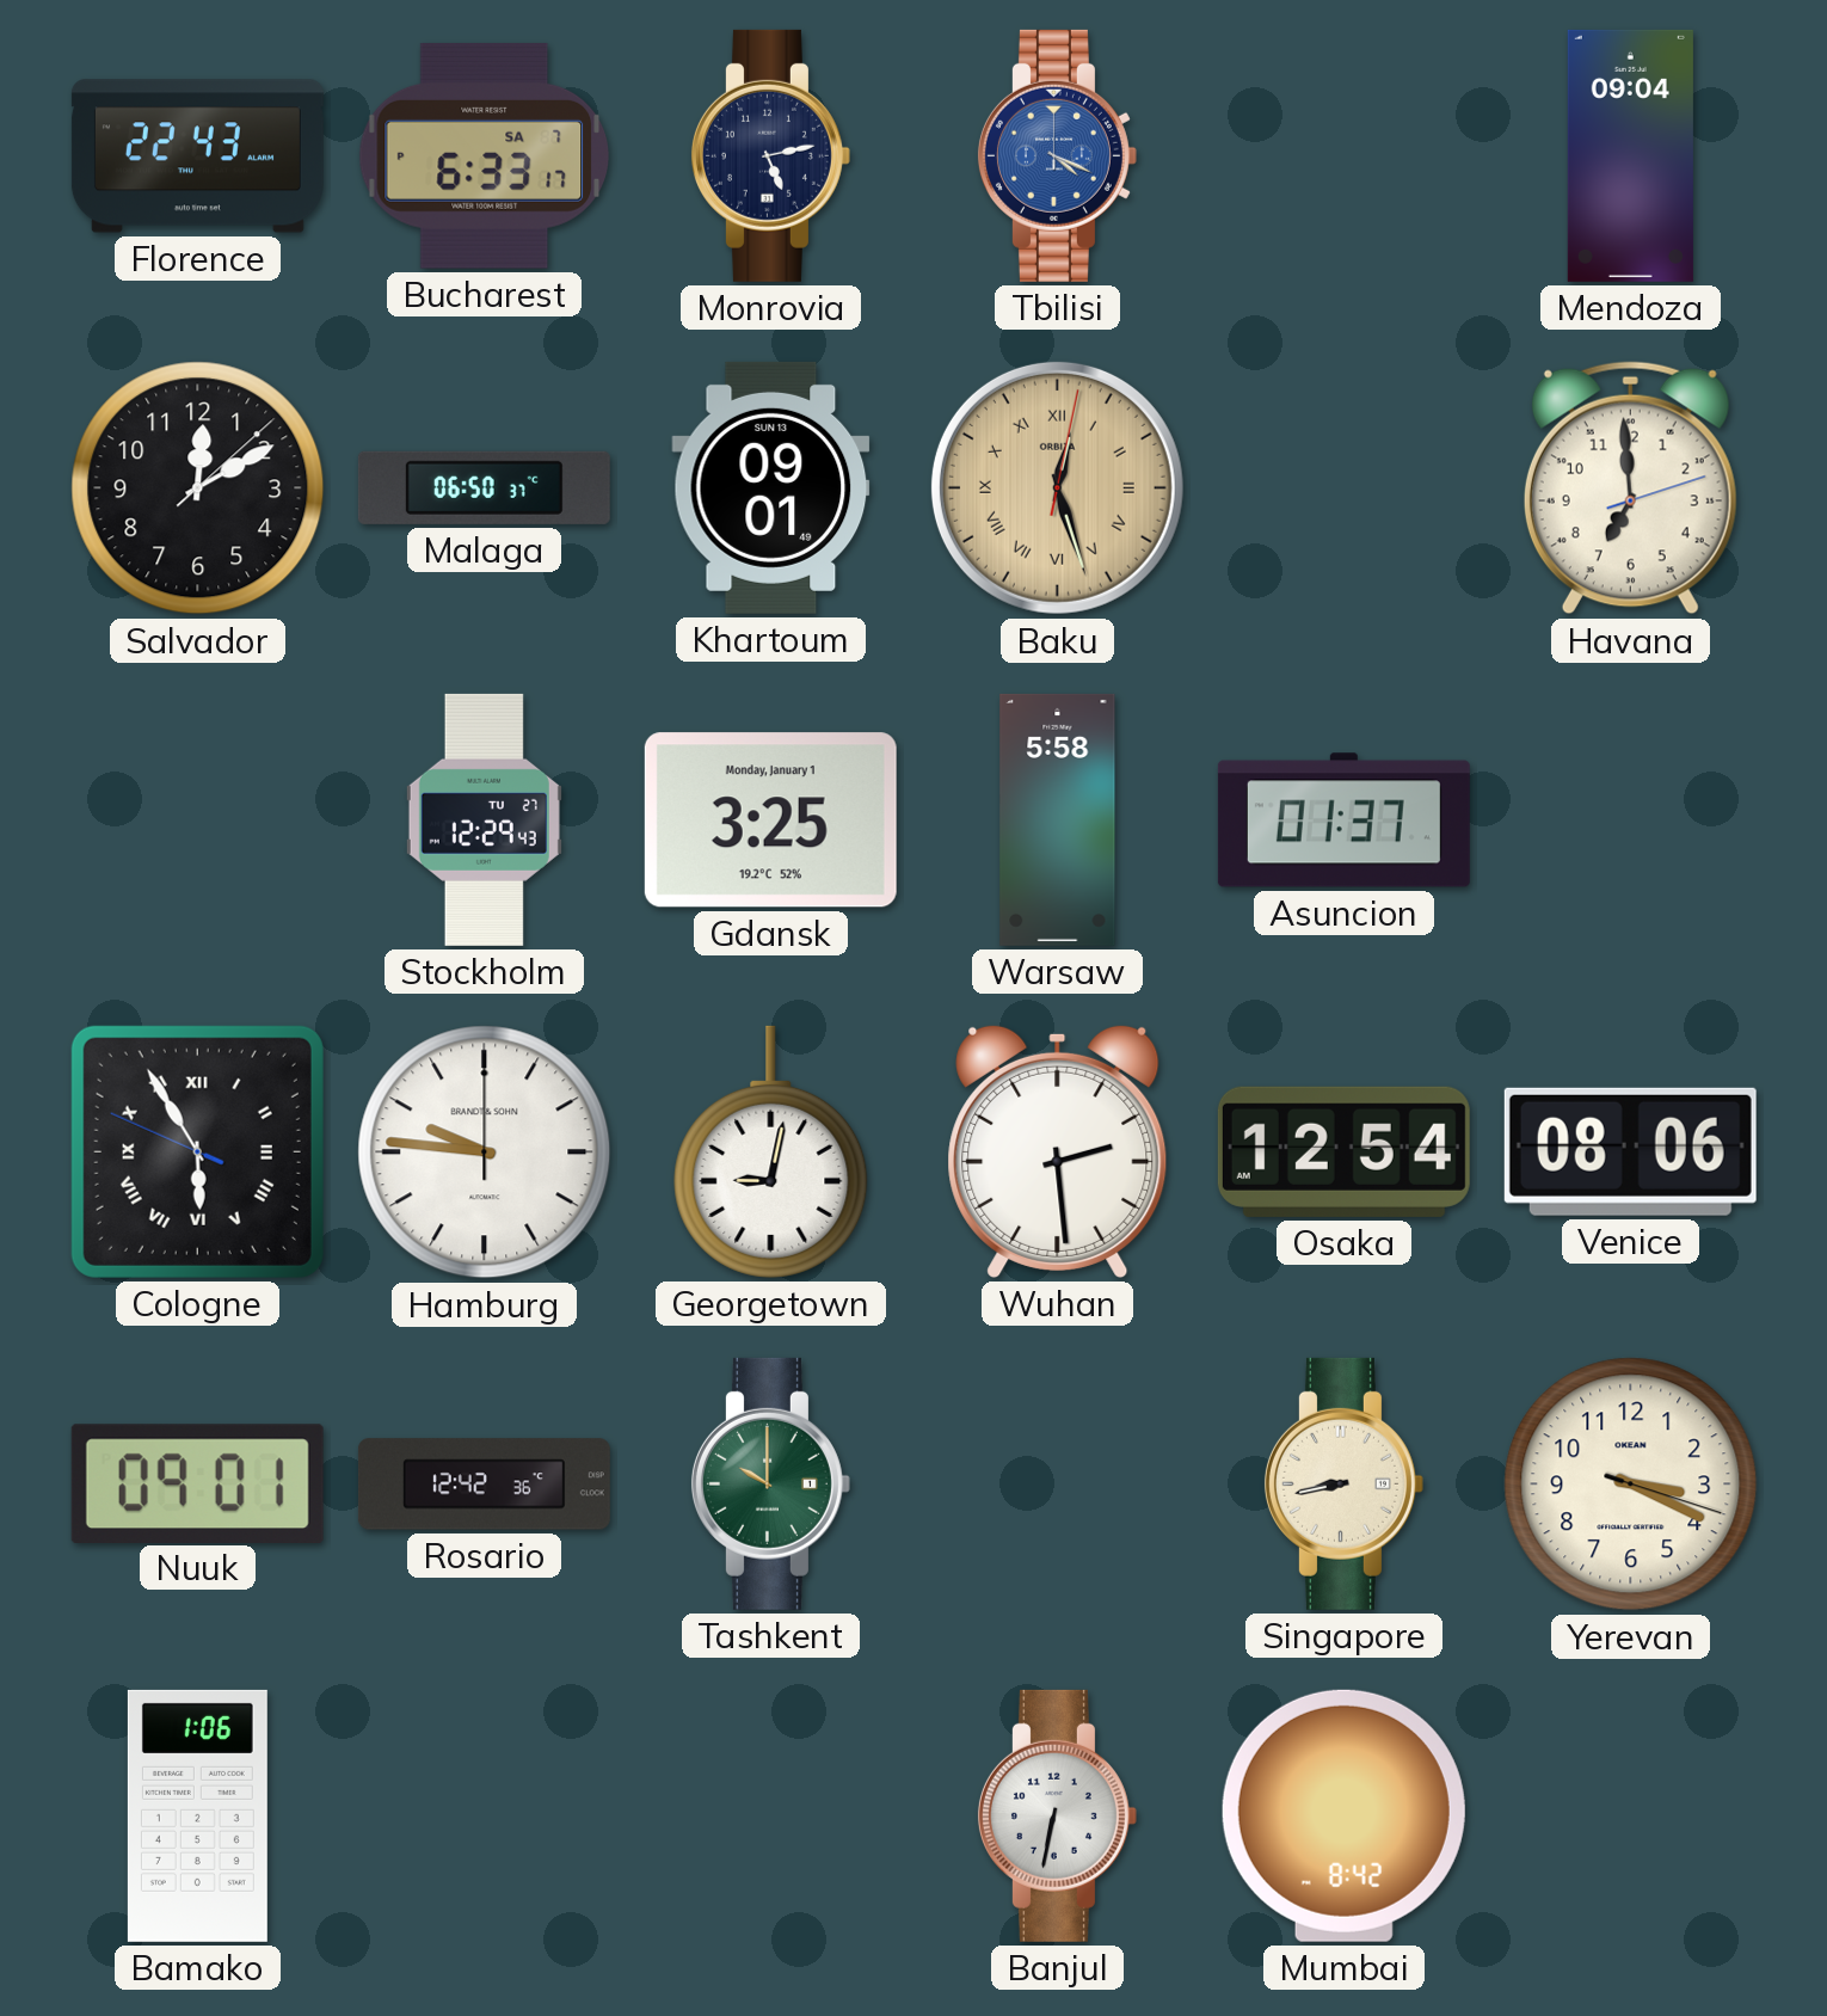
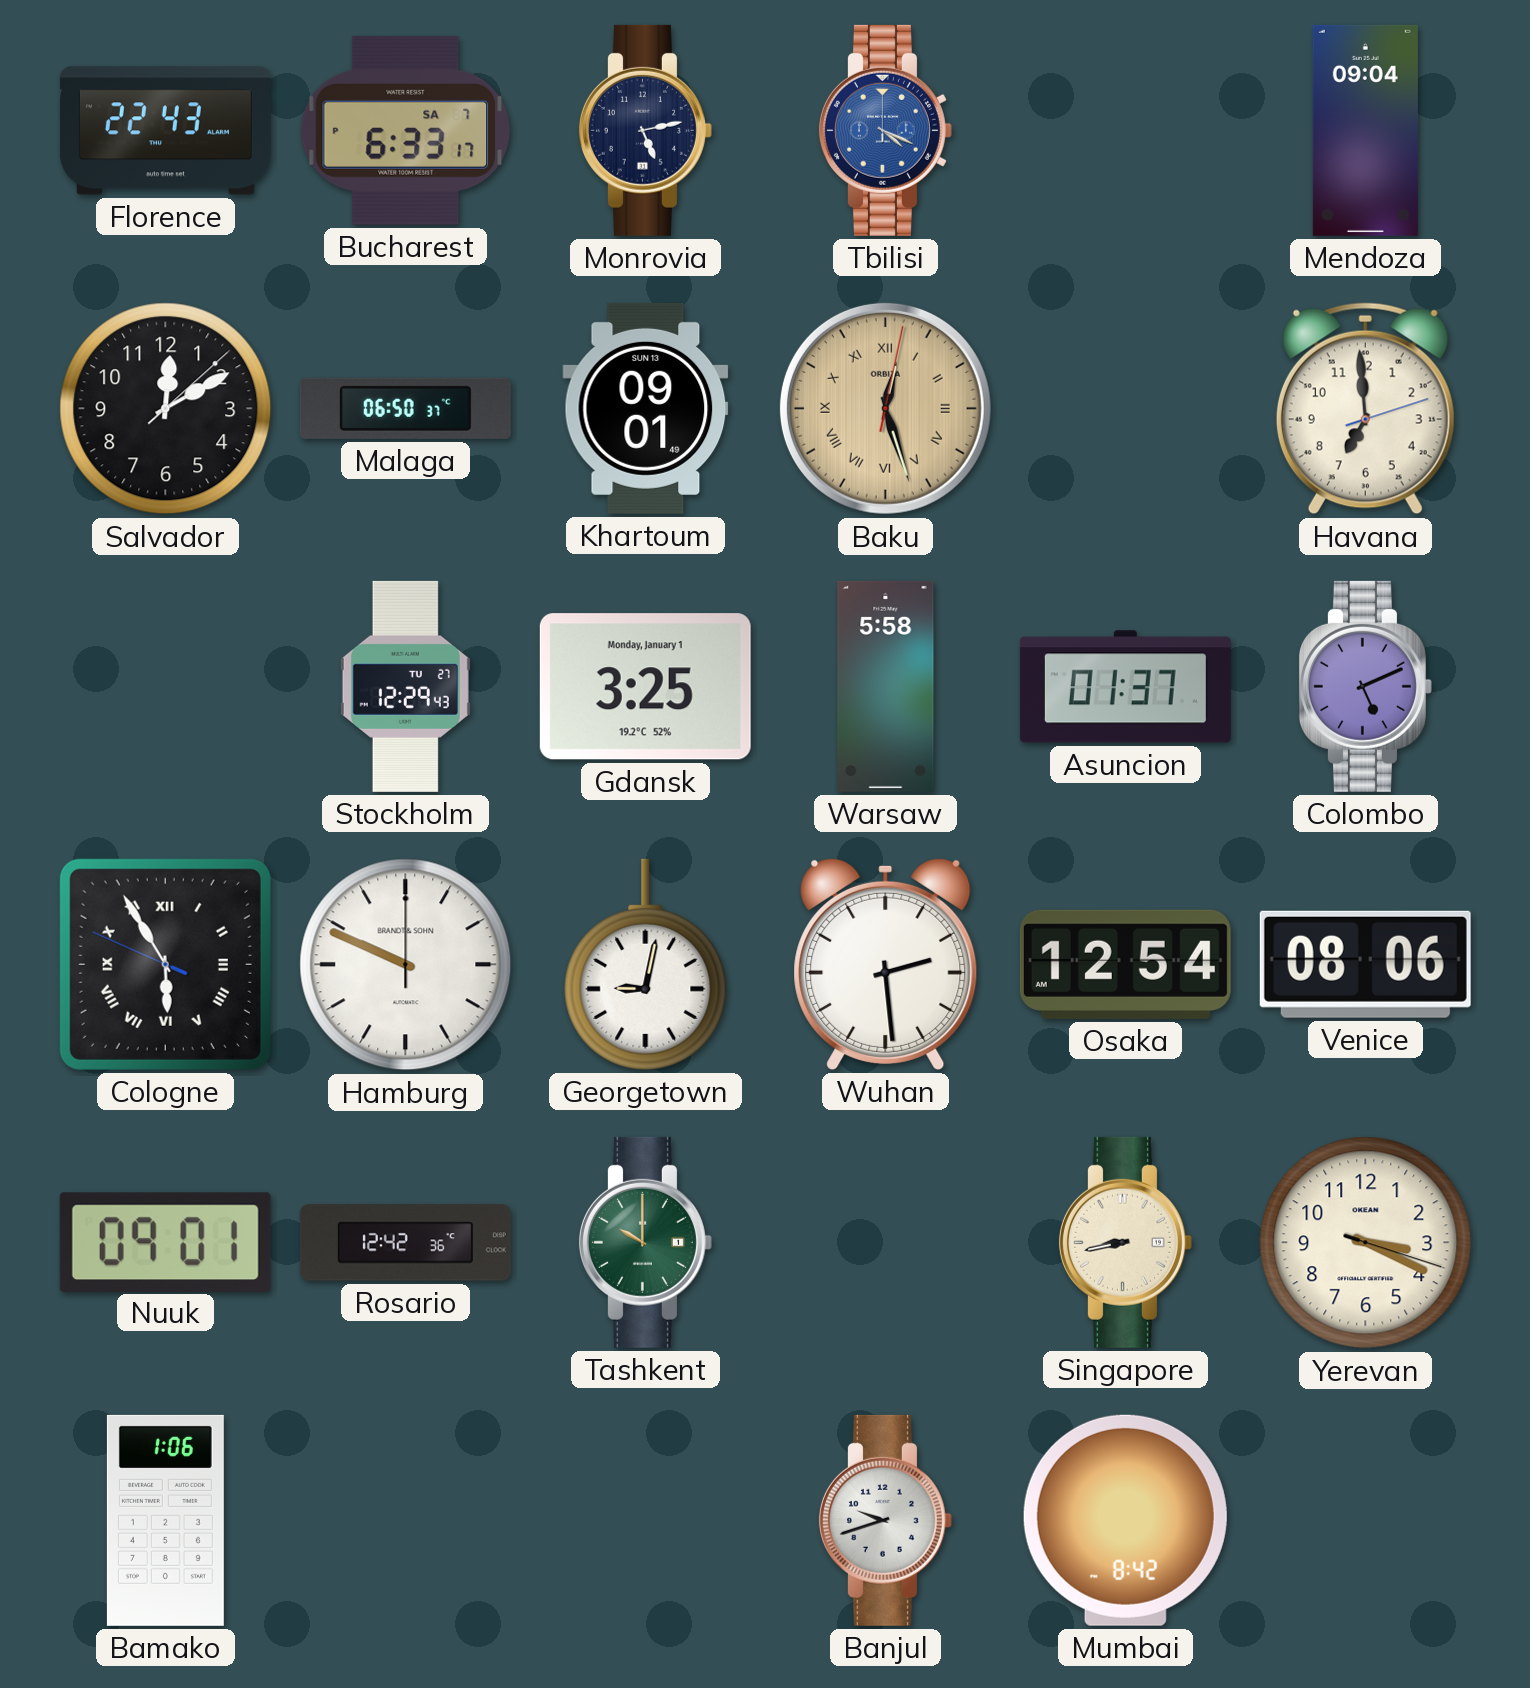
Colombo: none -> 5:11
Hamburg: 9:46 -> 9:49
Banjul: 6:32 -> 9:42
